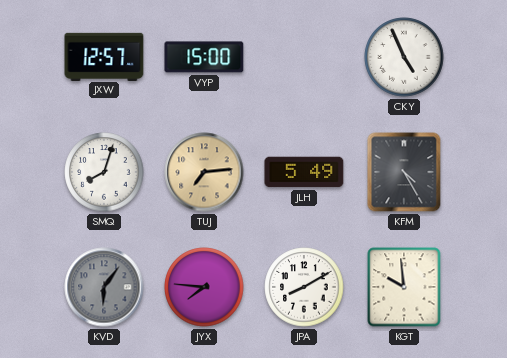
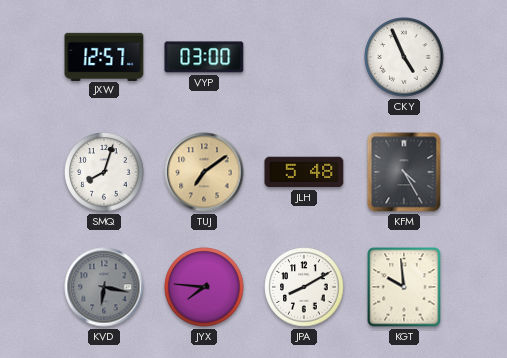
VYP: 15:00 -> 03:00
TUJ: 7:14 -> 7:09
JLH: 5:49 -> 5:48
KVD: 6:06 -> 6:17
